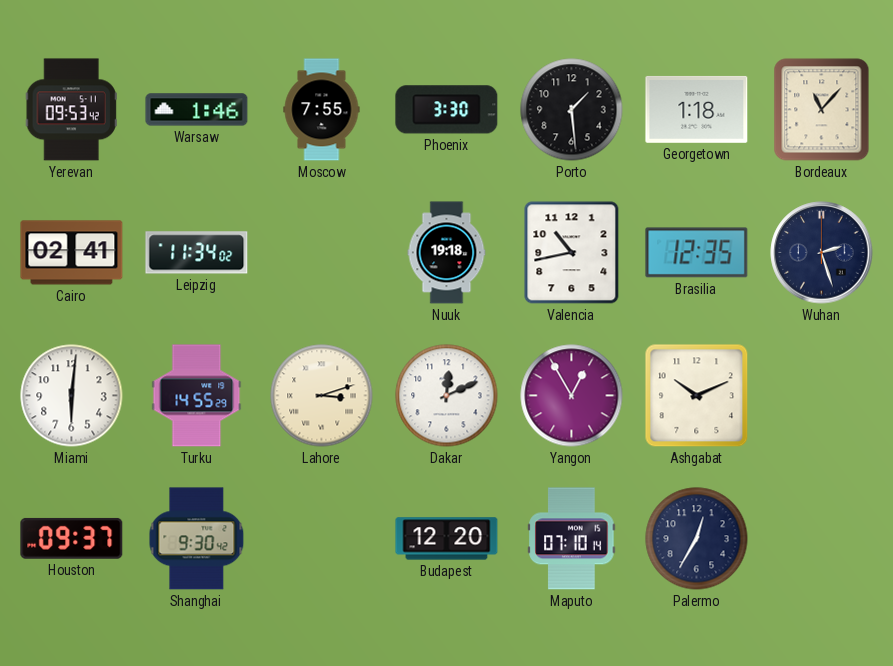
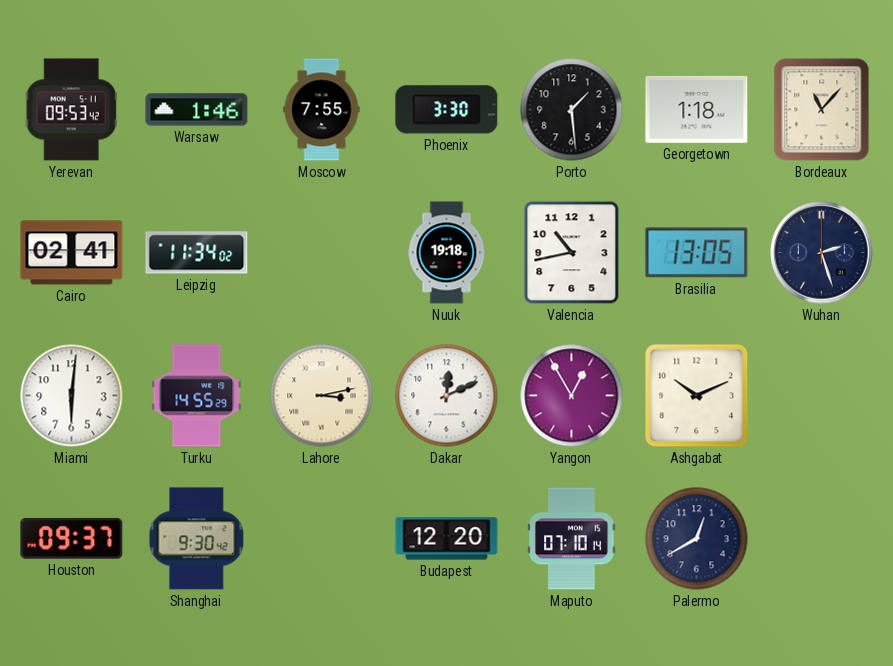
Brasilia: 12:35 -> 13:05
Lahore: 3:12 -> 3:13
Palermo: 12:35 -> 12:40
